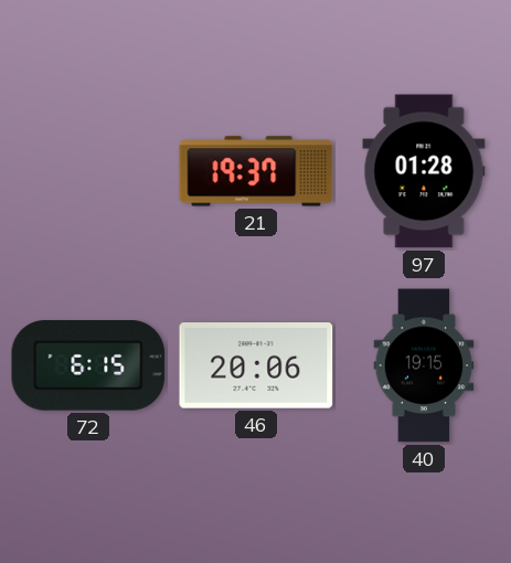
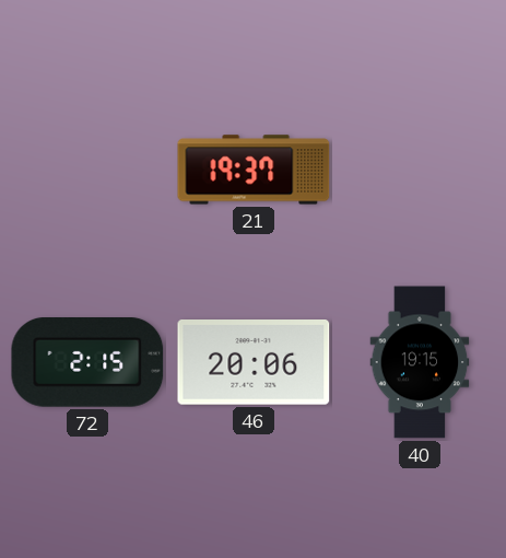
97: 01:28 -> none
72: 6:15 -> 2:15
